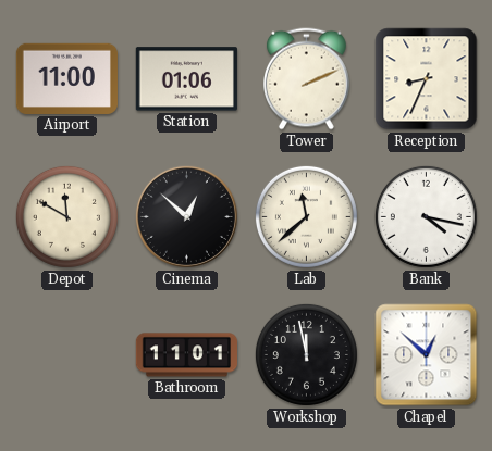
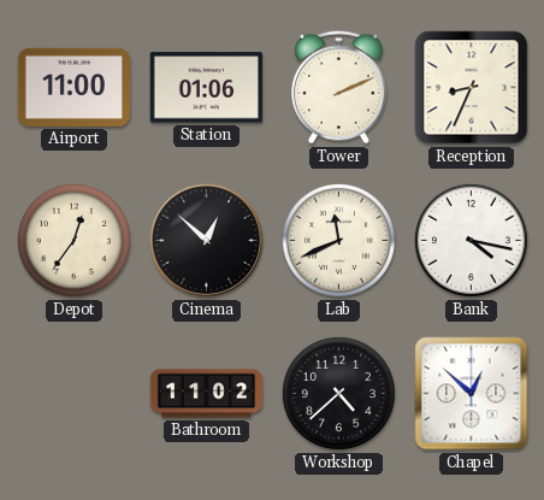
Depot: 11:50 -> 12:36
Lab: 11:38 -> 11:41
Bathroom: 11:01 -> 11:02
Workshop: 11:58 -> 4:38
